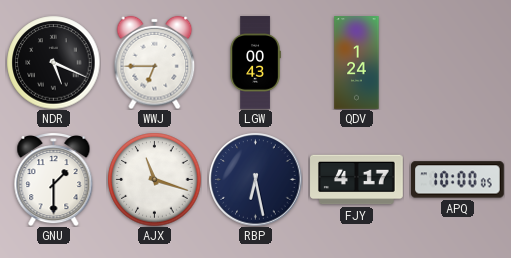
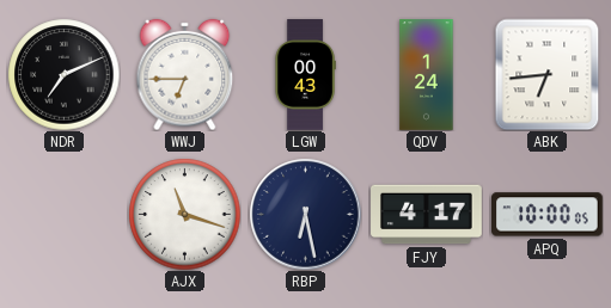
NDR: 5:19 -> 7:11
ABK: none -> 6:44
GNU: 1:30 -> none
